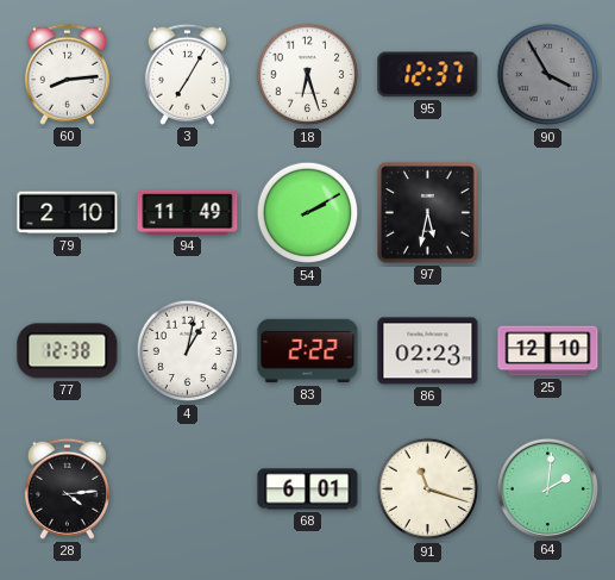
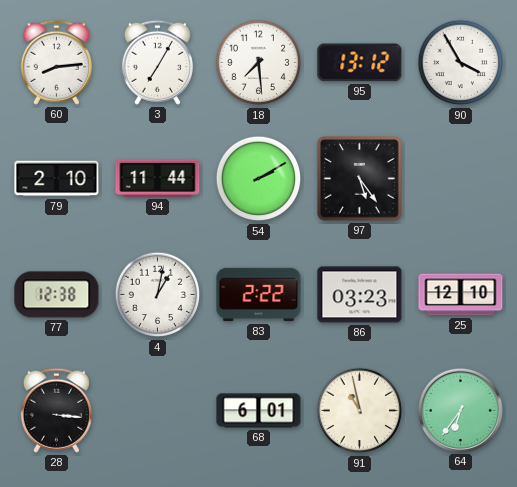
18: 6:27 -> 7:29
95: 12:37 -> 13:12
90 dial: grey -> white
94: 11:49 -> 11:44
97: 5:32 -> 5:24
86: 02:23 -> 03:23
28: 4:14 -> 3:16
91: 11:18 -> 10:58
64: 2:01 -> 6:36
